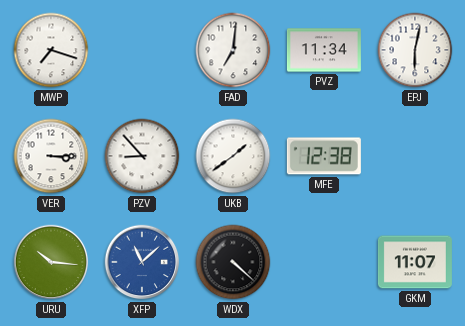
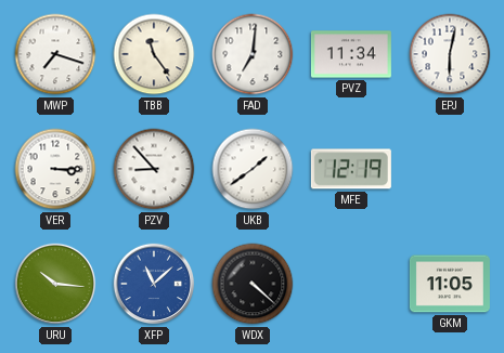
TBB: none -> 11:24
MFE: 12:38 -> 12:19
GKM: 11:07 -> 11:05
